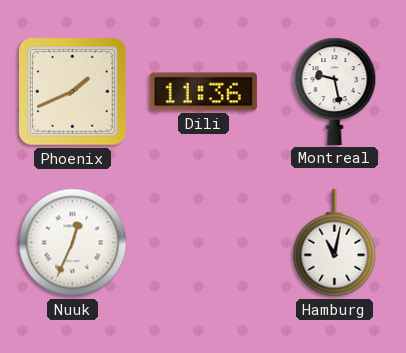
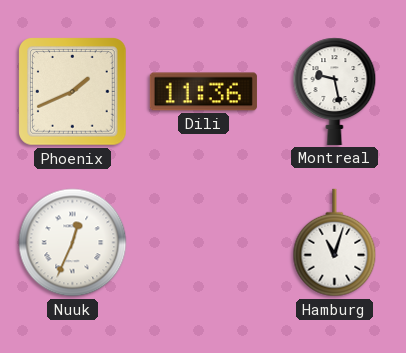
Hamburg: 11:02 -> 11:03
